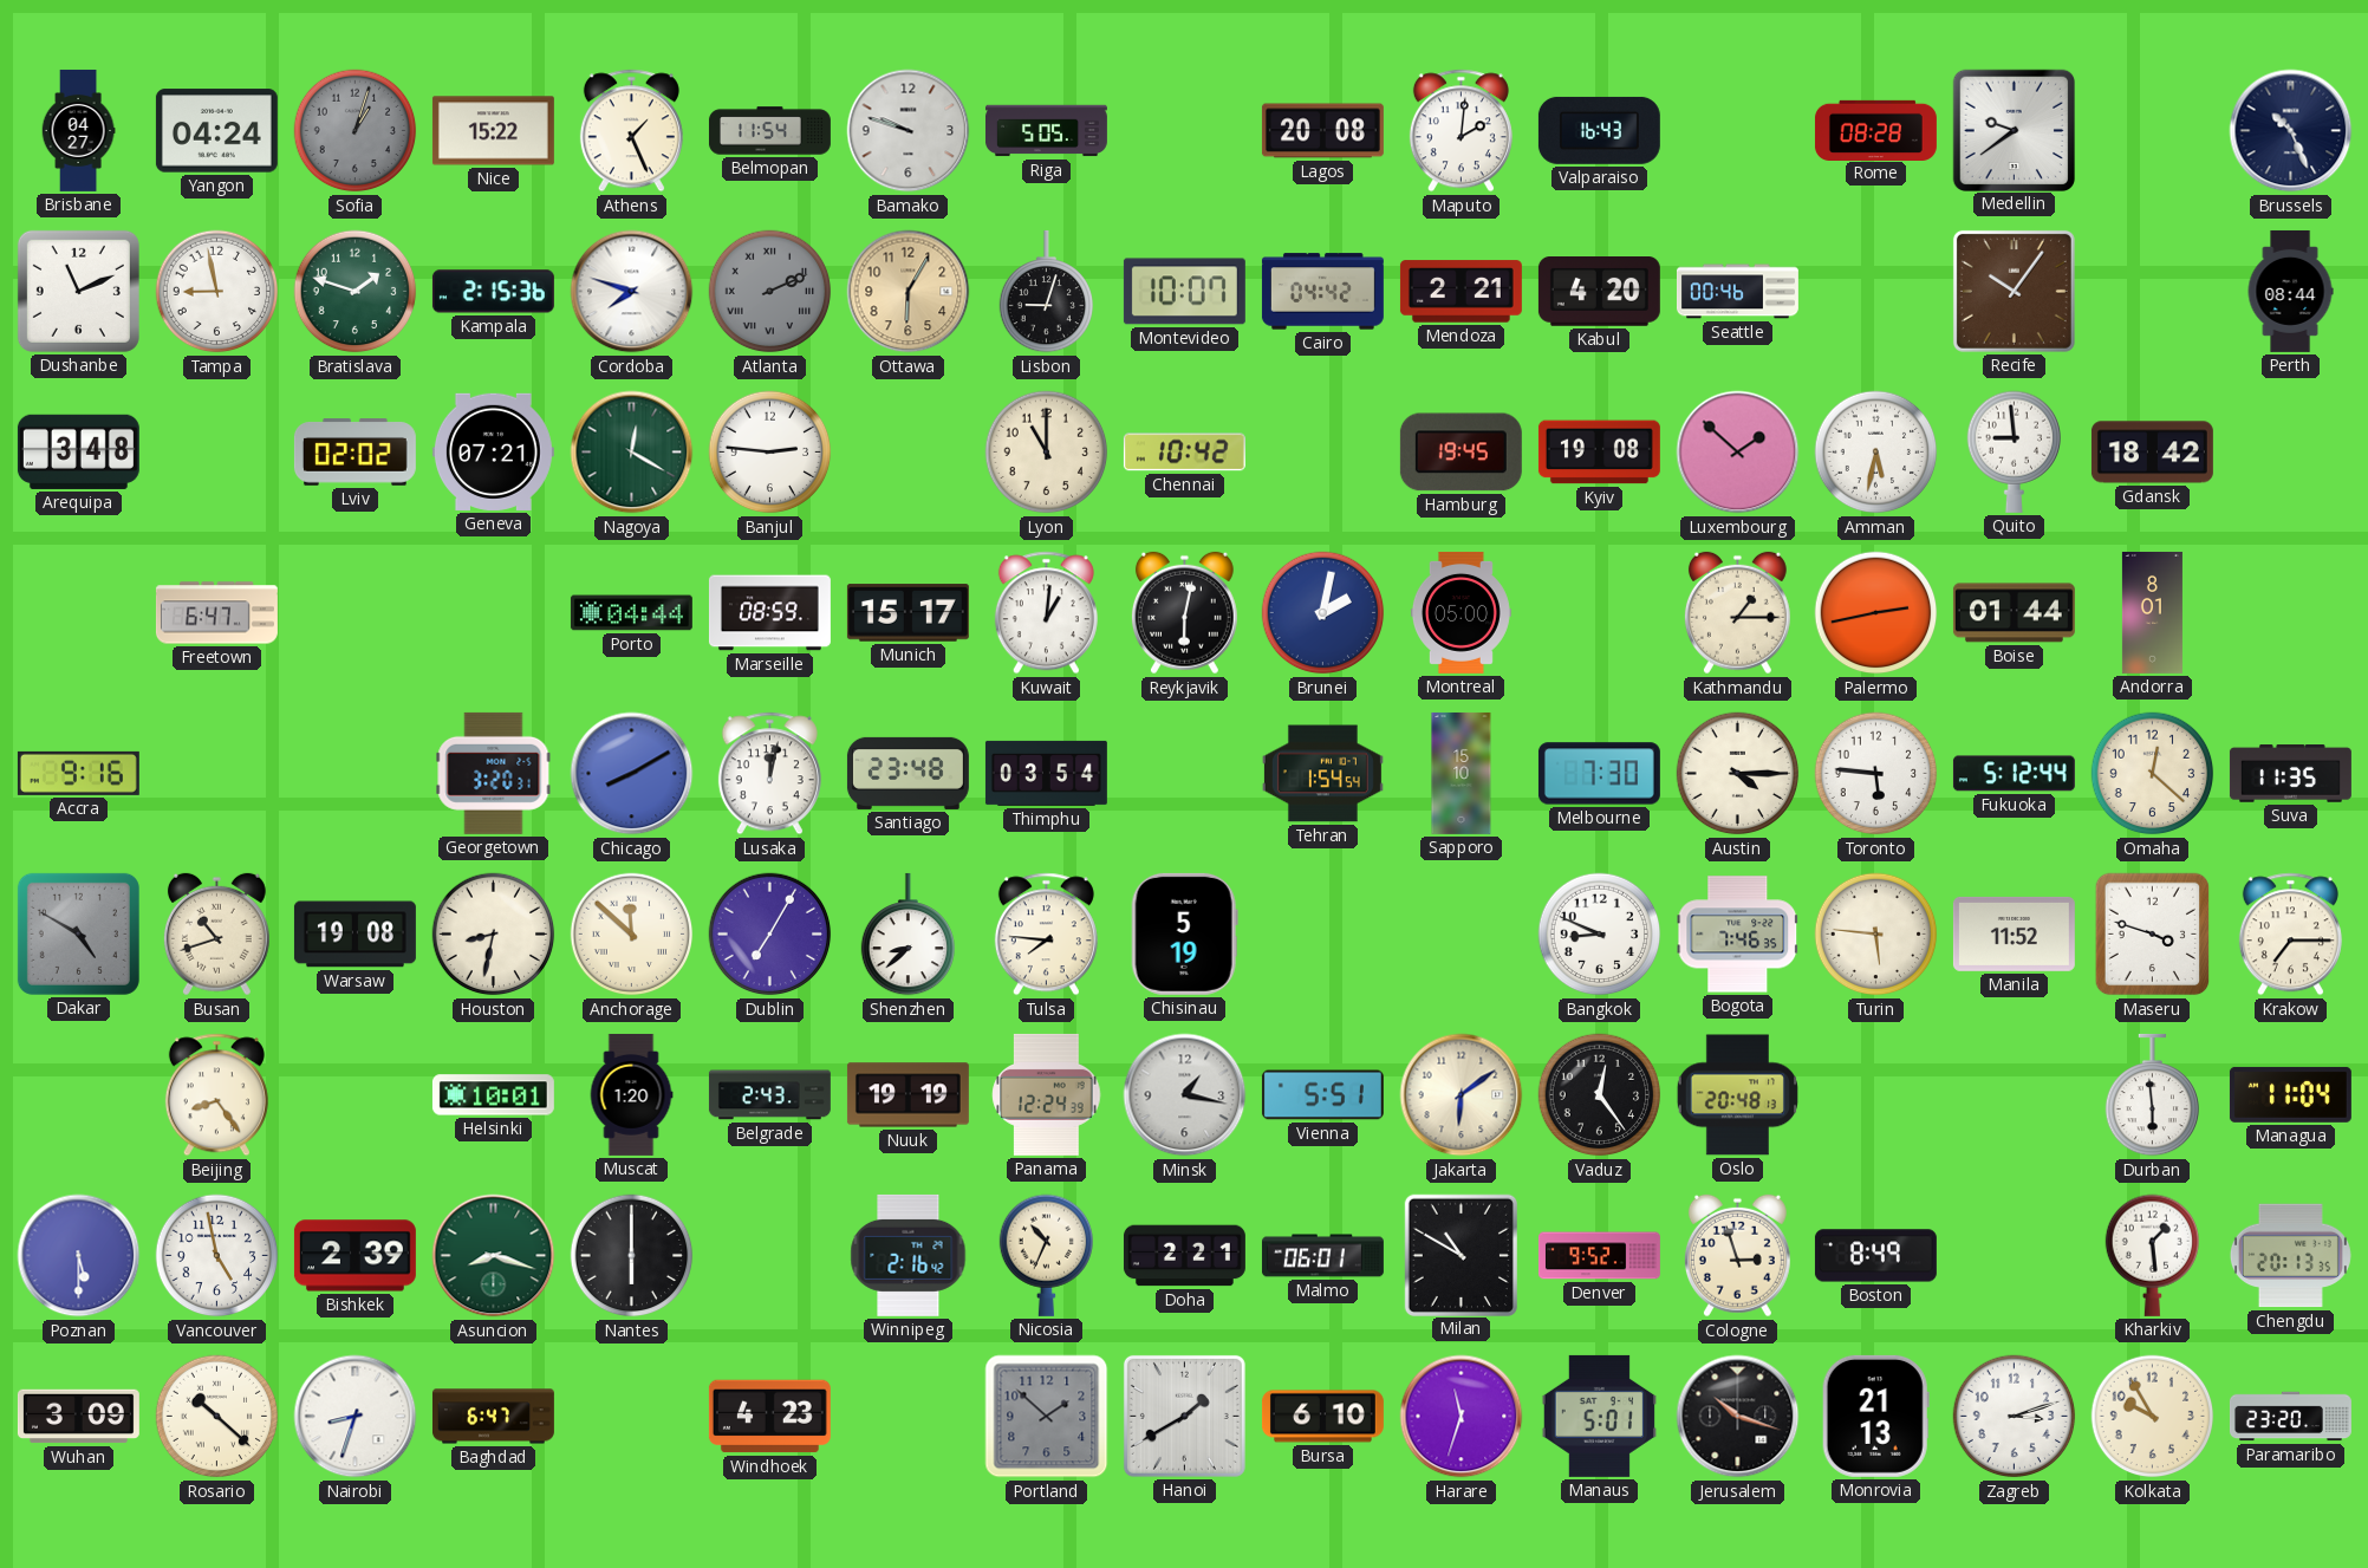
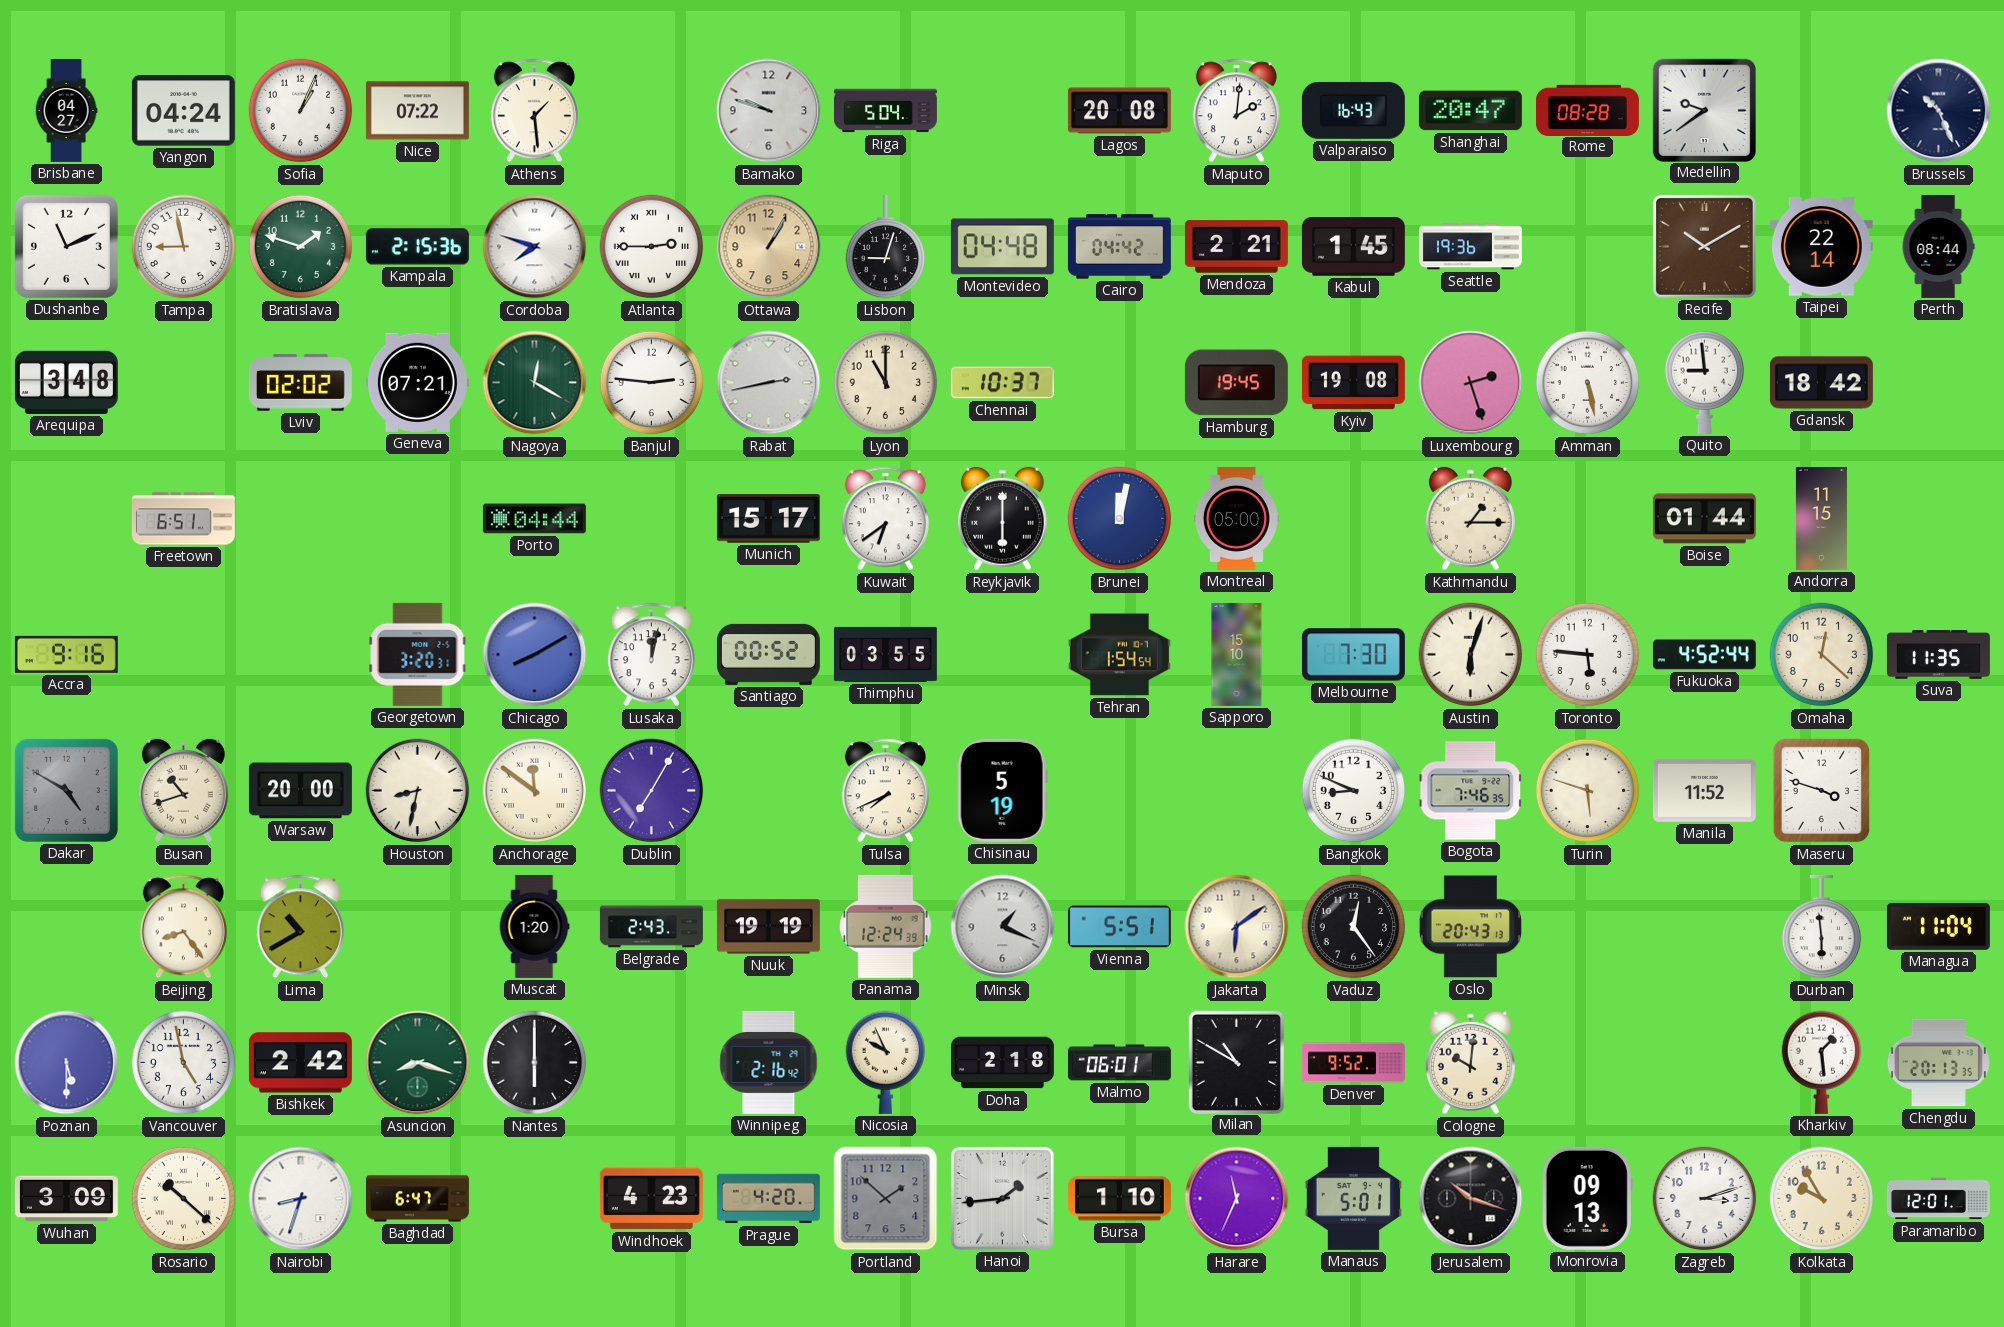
Sofia: 1:03 -> 1:04
Sofia dial: grey -> white
Nice: 15:22 -> 07:22
Athens: 1:26 -> 1:29
Belmopan: 11:54 -> none
Riga: 5:05 -> 5:04
Shanghai: none -> 20:47
Atlanta: 2:11 -> 2:45
Atlanta dial: grey -> white
Ottawa: 6:05 -> 1:05
Montevideo: 10:07 -> 04:48
Kabul: 4:20 -> 1:45
Seattle: 00:46 -> 19:36
Recife: 10:06 -> 10:10
Taipei: none -> 22:14
Rabat: none -> 2:43
Chennai: 10:42 -> 10:37
Luxembourg: 1:52 -> 2:27
Amman: 5:32 -> 5:28
Freetown: 6:47 -> 6:51
Marseille: 08:59 -> none
Kuwait: 1:01 -> 6:39
Reykjavik: 6:02 -> 6:00
Brunei: 2:02 -> 12:02
Palermo: 2:43 -> none
Andorra: 8:01 -> 11:15
Santiago: 23:48 -> 00:52
Thimphu: 03:54 -> 03:55
Austin: 4:15 -> 6:03
Fukuoka: 5:12 -> 4:52
Warsaw: 19:08 -> 20:00
Anchorage: 11:52 -> 11:51
Shenzhen: 8:38 -> none
Tulsa: 7:46 -> 7:41
Turin: 5:46 -> 5:48
Krakow: 7:15 -> none
Lima: none -> 10:40
Helsinki: 10:01 -> none
Minsk: 1:17 -> 1:19
Oslo: 20:48 -> 20:43
Bishkek: 2:39 -> 2:42
Nicosia: 10:34 -> 9:56
Doha: 2:21 -> 2:18
Cologne: 2:57 -> 10:01
Boston: 8:49 -> none
Prague: none -> 4:20
Hanoi: 1:40 -> 1:44
Bursa: 6:10 -> 1:10
Harare: 11:33 -> 11:34
Monrovia: 21:13 -> 09:13
Paramaribo: 23:20 -> 12:01
